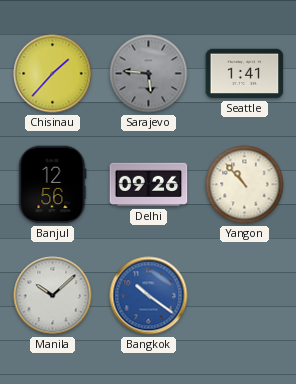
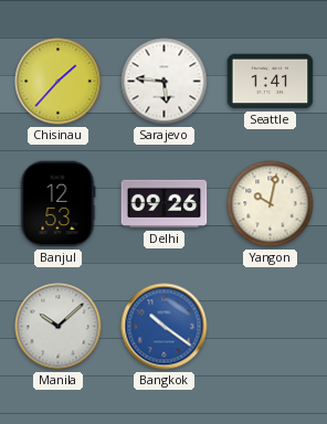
Sarajevo dial: grey -> white
Banjul: 12:56 -> 12:53
Yangon: 10:53 -> 10:02
